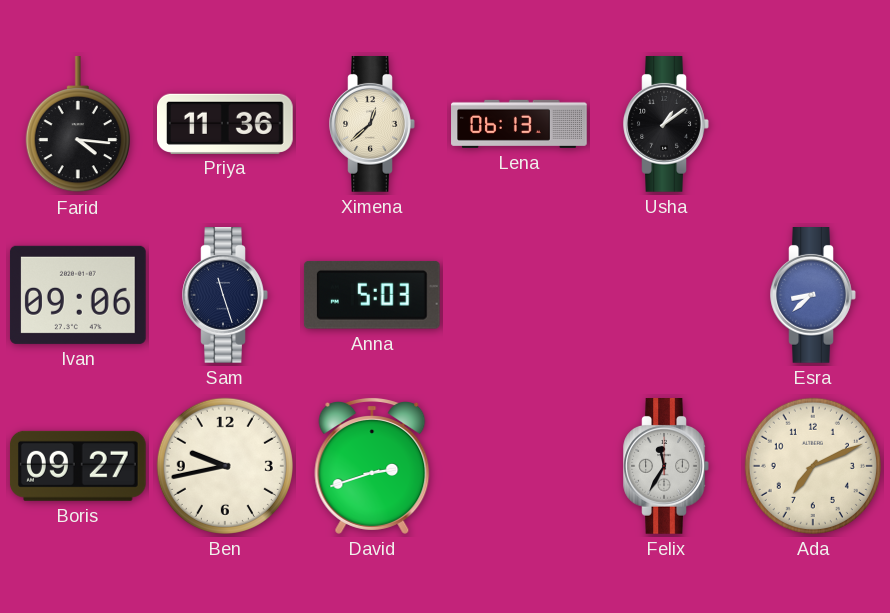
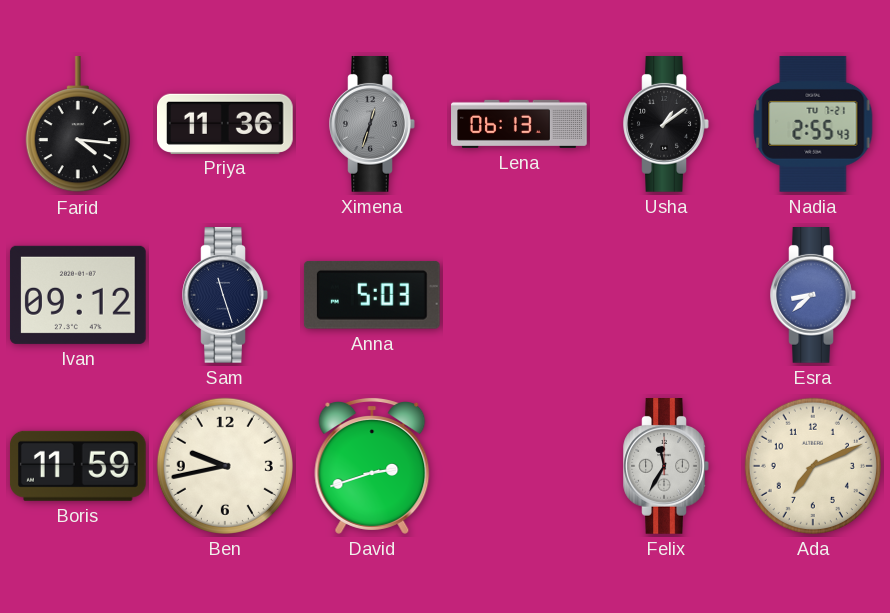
Ximena: 12:38 -> 12:33
Ximena dial: cream -> grey
Nadia: none -> 2:55
Ivan: 09:06 -> 09:12
Boris: 09:27 -> 11:59
